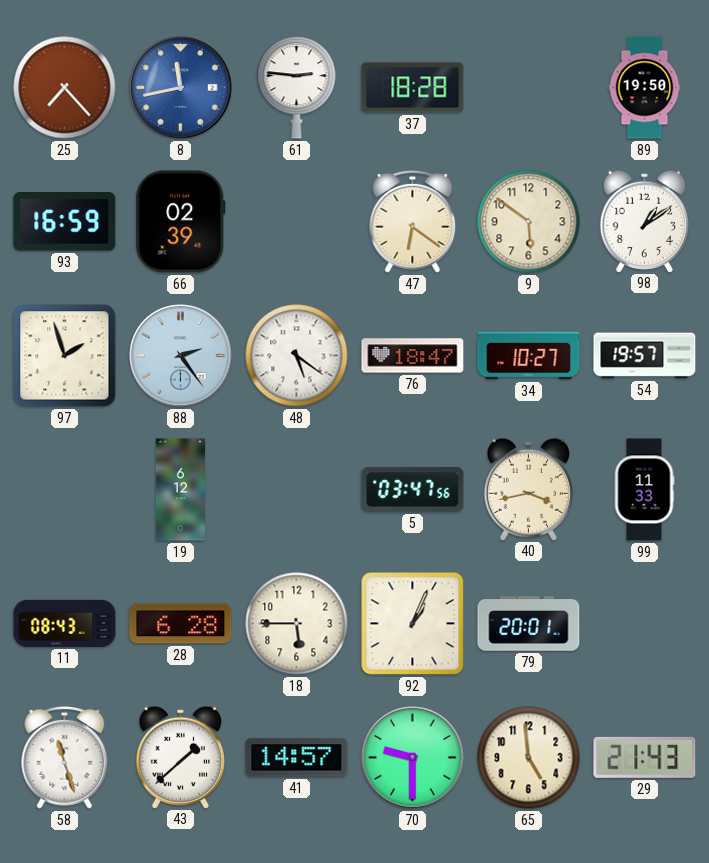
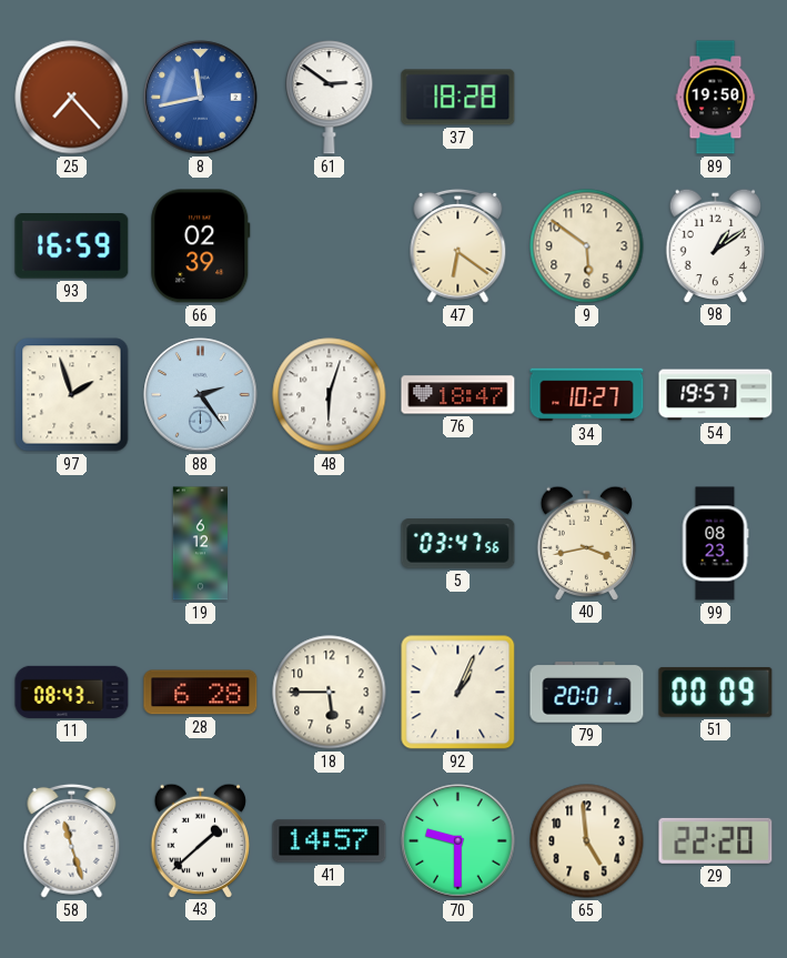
61: 2:46 -> 2:51
48: 5:21 -> 6:03
99: 11:33 -> 08:23
51: none -> 00:09
29: 21:43 -> 22:20
